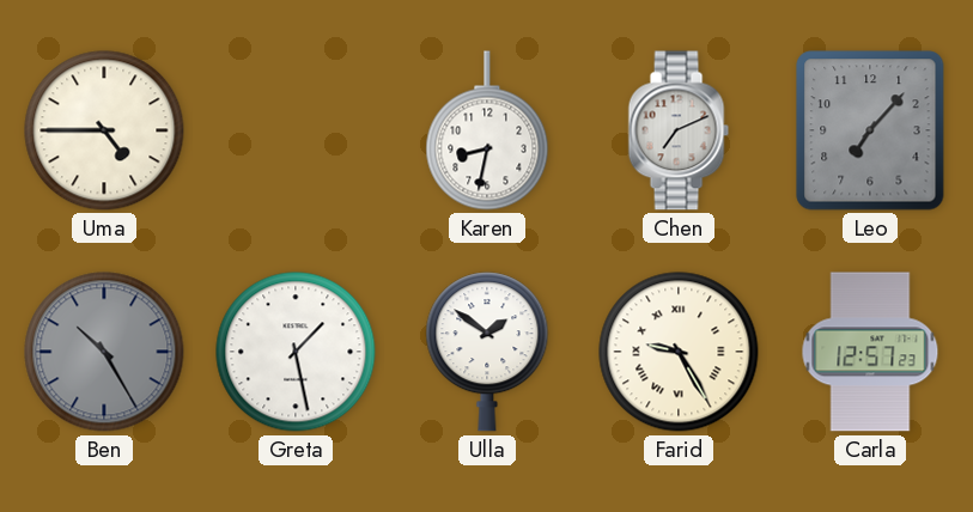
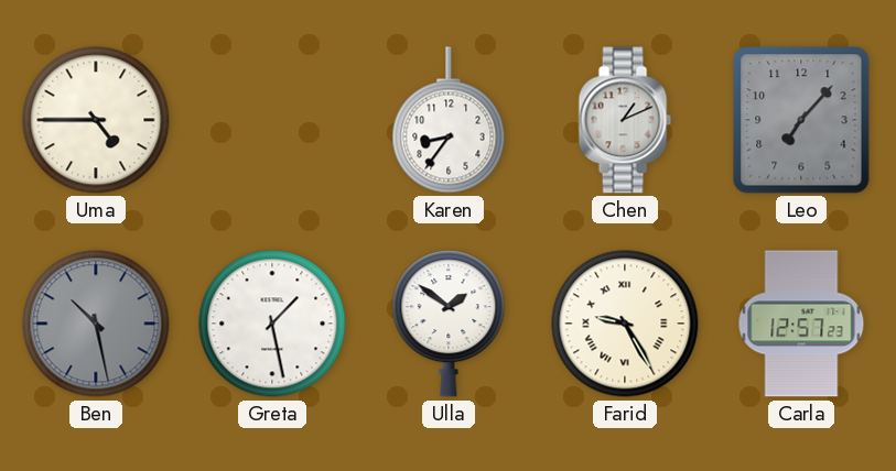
Karen: 8:32 -> 8:36
Chen: 7:11 -> 1:11
Ben: 10:25 -> 10:28
